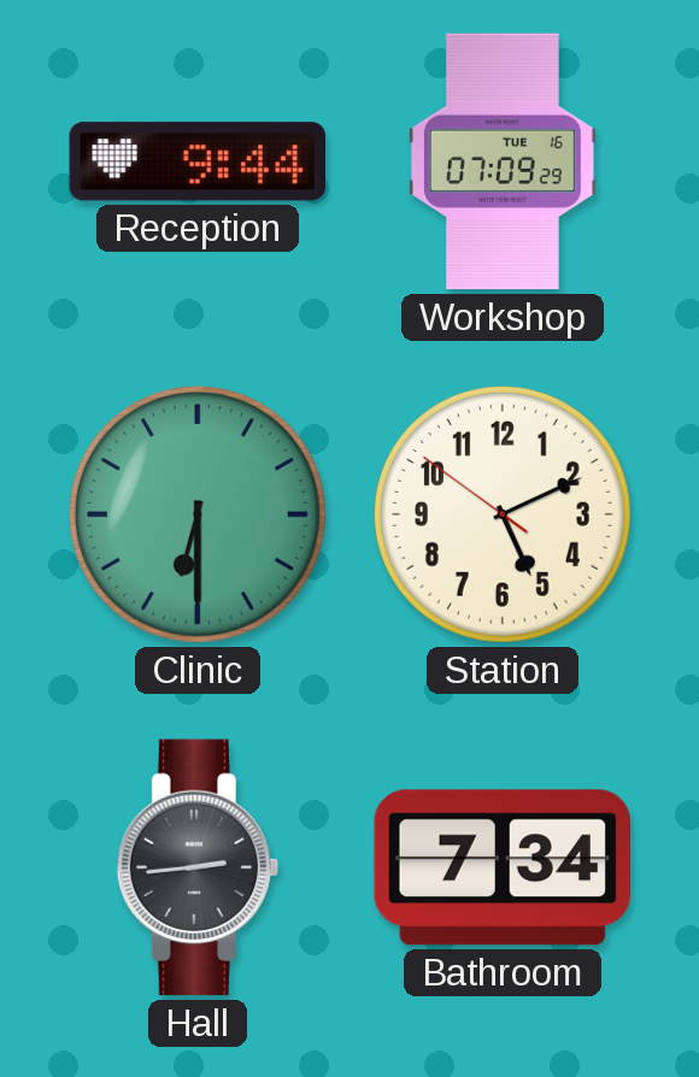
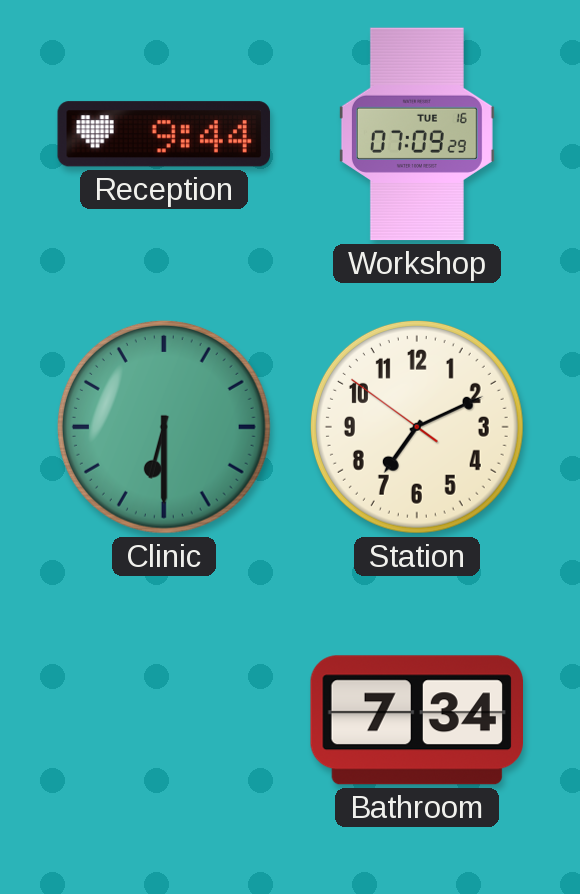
Station: 5:10 -> 7:10
Hall: 2:44 -> none
